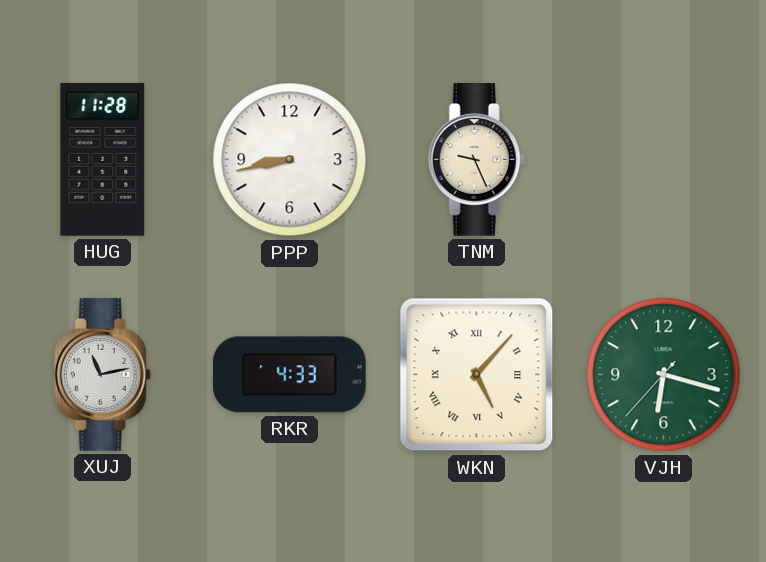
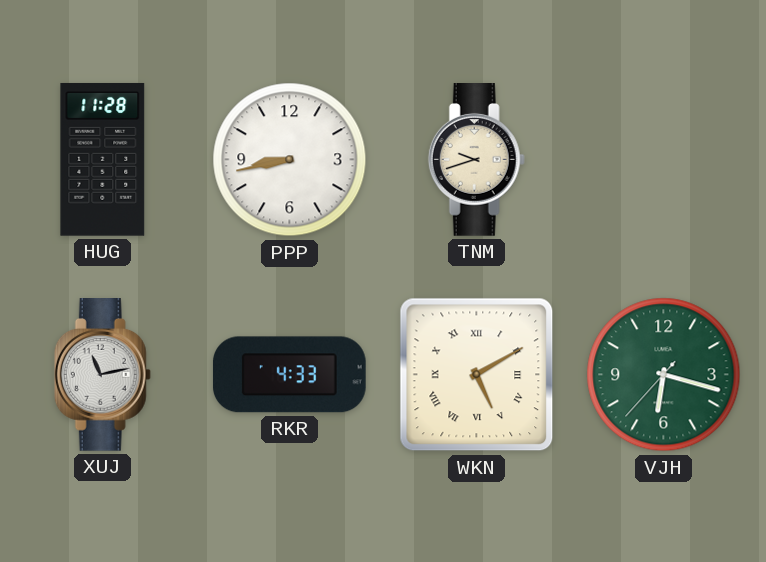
TNM: 9:26 -> 9:42
WKN: 5:07 -> 5:10
